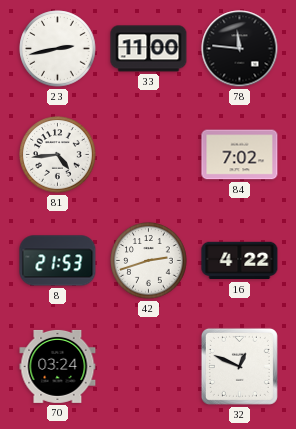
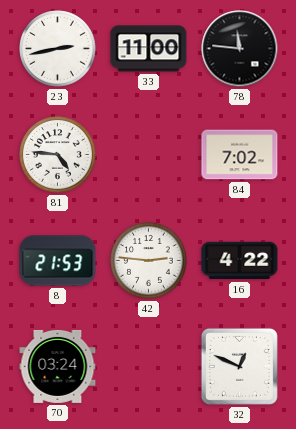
81: 4:44 -> 4:46
42: 2:42 -> 2:46
